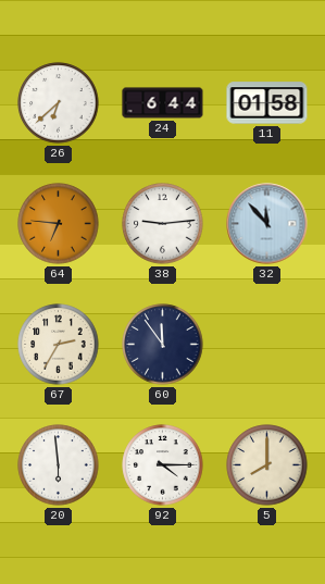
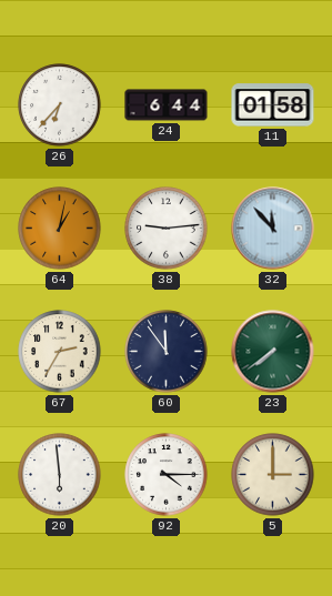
26: 6:38 -> 6:37
64: 6:46 -> 1:02
23: none -> 7:39
5: 8:00 -> 3:00
